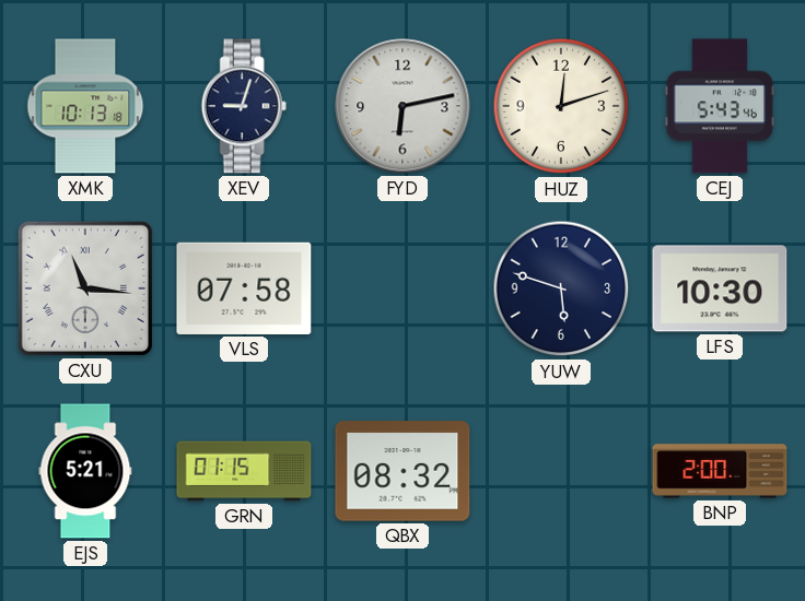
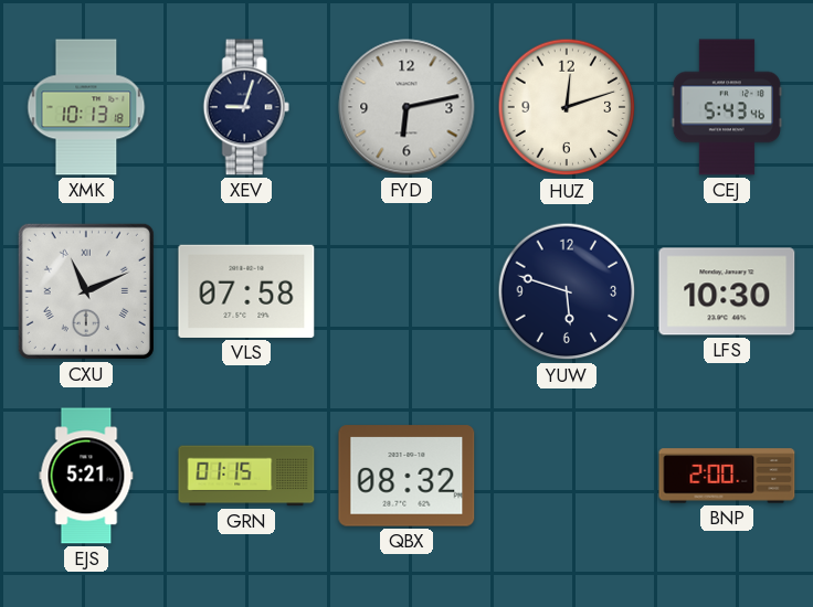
CXU: 11:16 -> 11:11
